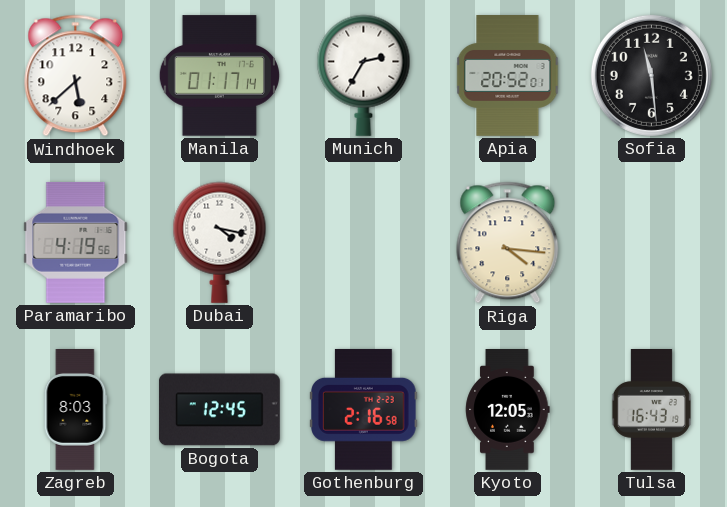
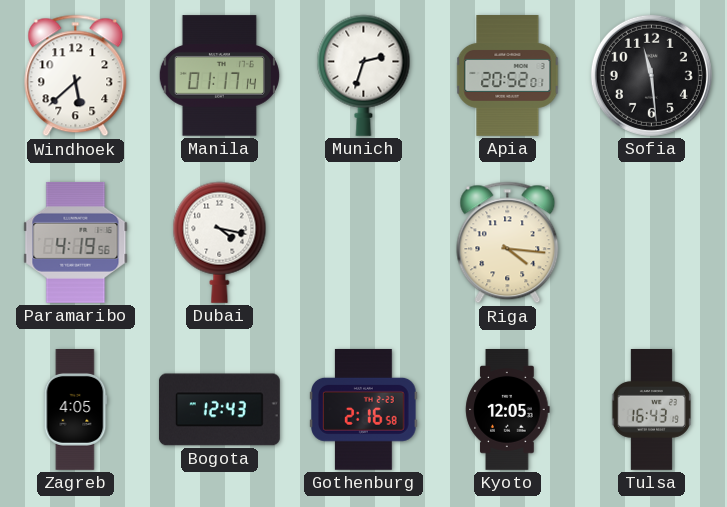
Munich: 2:35 -> 2:33
Zagreb: 8:03 -> 4:05
Bogota: 12:45 -> 12:43
